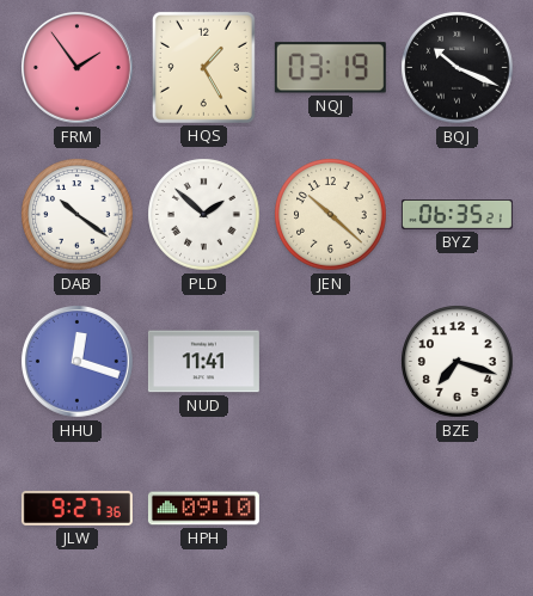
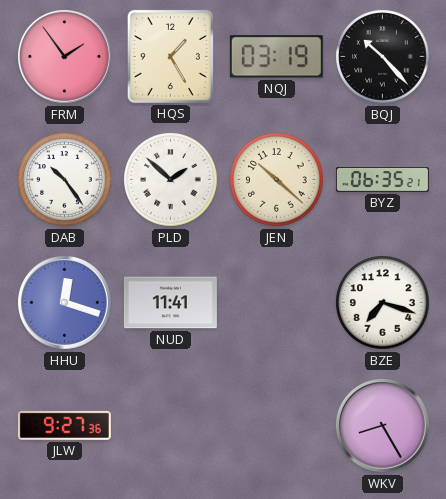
BQJ: 10:19 -> 10:23
DAB: 10:21 -> 10:24
HPH: 09:10 -> none
WKV: none -> 8:25
